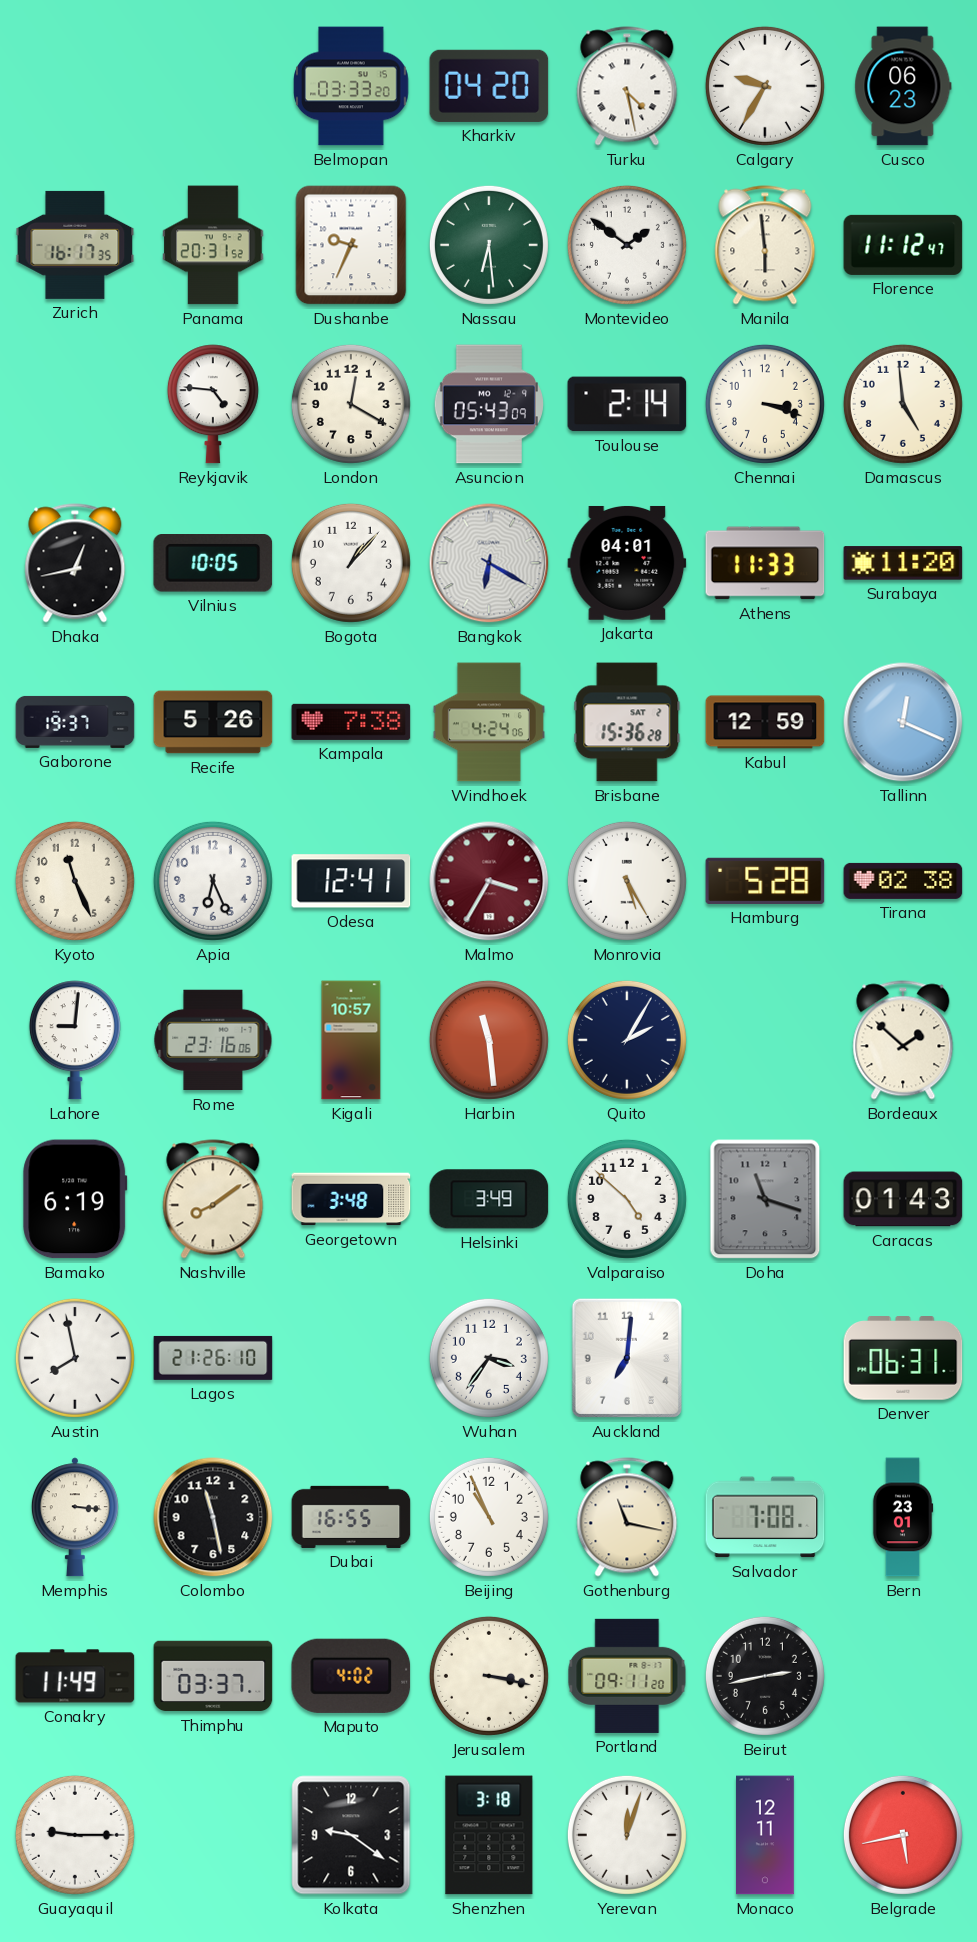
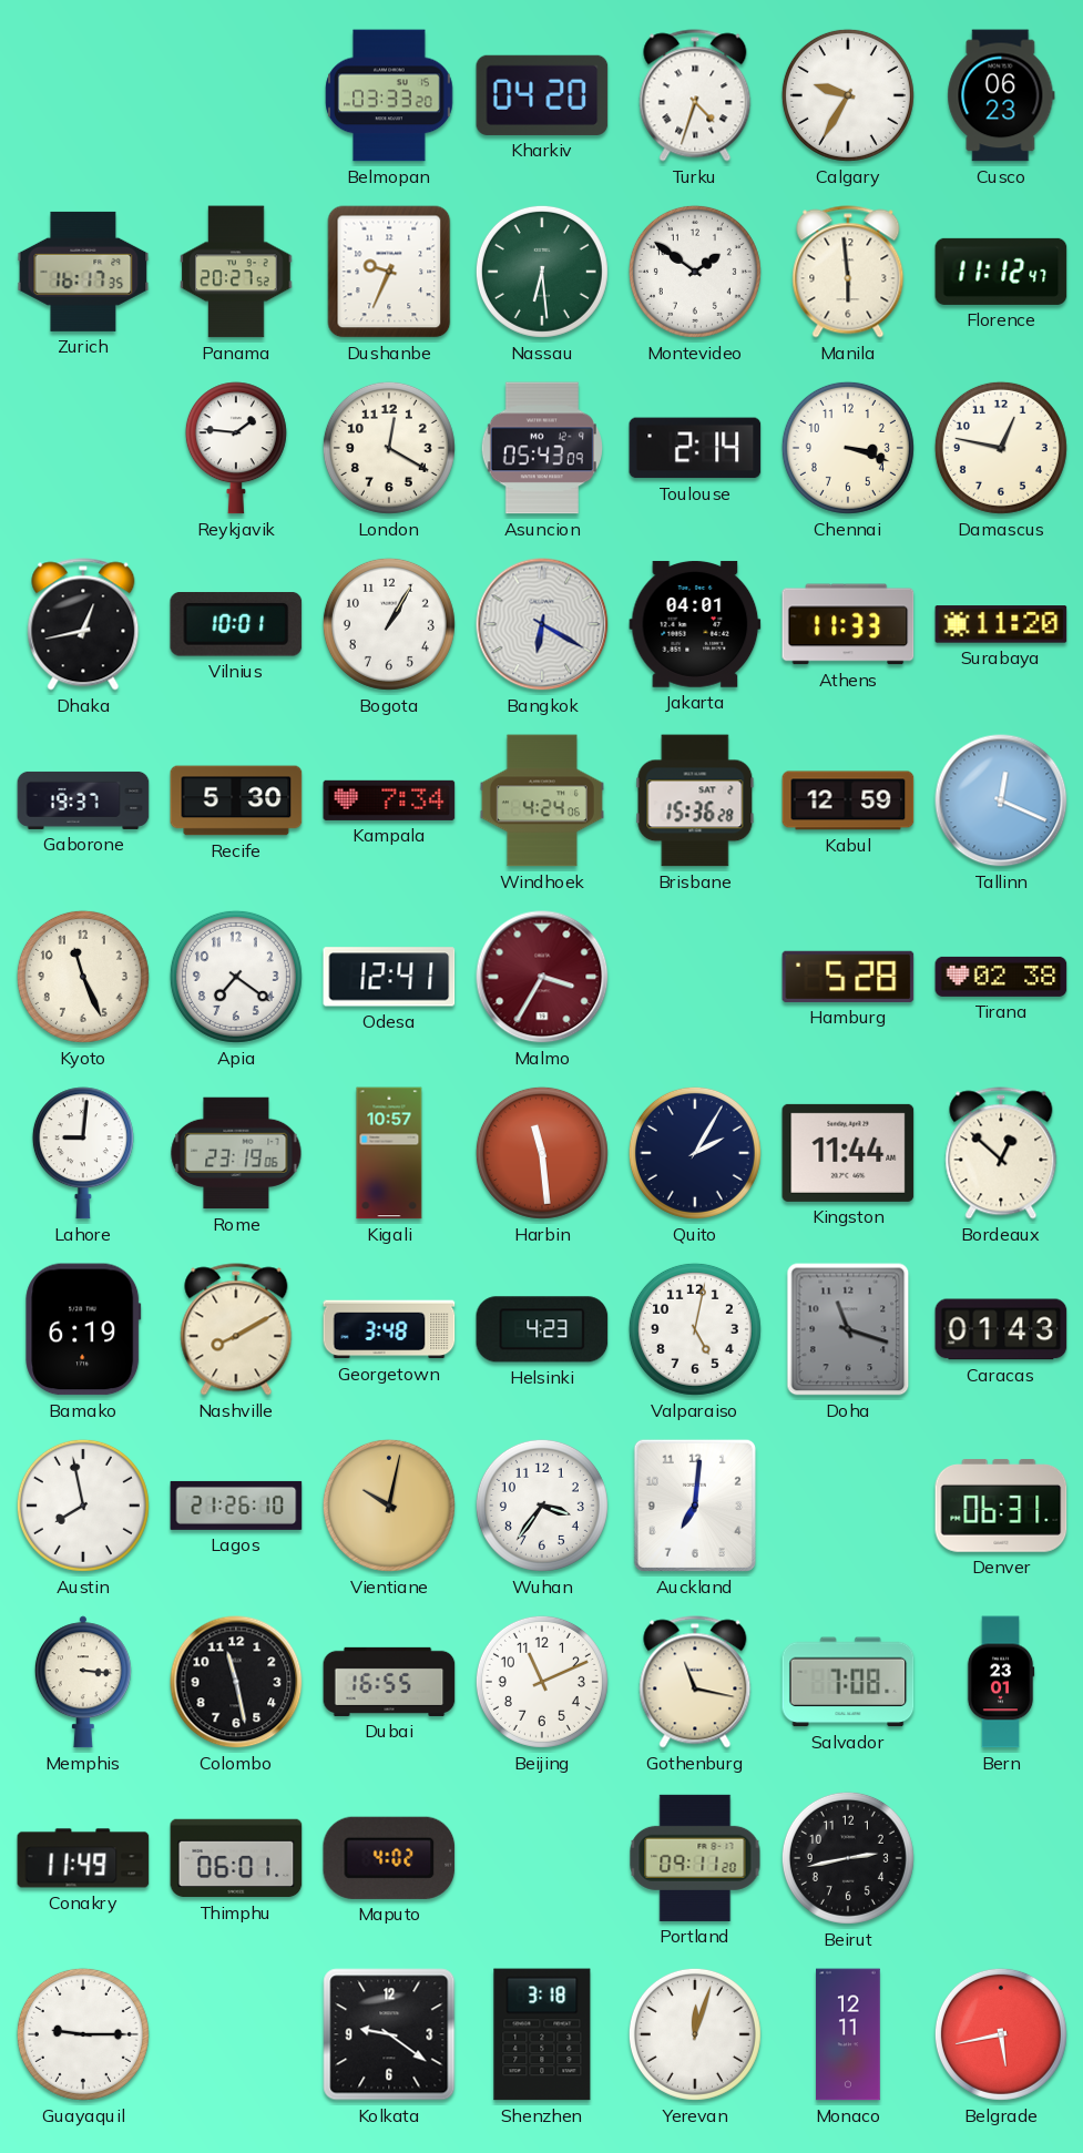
Turku: 4:28 -> 4:33
Panama: 20:31 -> 20:27
Reykjavik: 4:46 -> 1:46
Damascus: 4:59 -> 12:47
Vilnius: 10:05 -> 10:01
Bogota: 1:07 -> 1:05
Recife: 5:26 -> 5:30
Kampala: 7:38 -> 7:34
Apia: 6:26 -> 7:21
Monrovia: 5:25 -> none
Rome: 23:16 -> 23:19
Kingston: none -> 11:44
Bordeaux: 1:52 -> 12:52
Nashville: 8:09 -> 8:10
Helsinki: 3:49 -> 4:23
Valparaiso: 4:52 -> 5:02
Vientiane: none -> 10:02
Beijing: 10:56 -> 11:11
Thimphu: 03:37 -> 06:01
Jerusalem: 3:17 -> none
